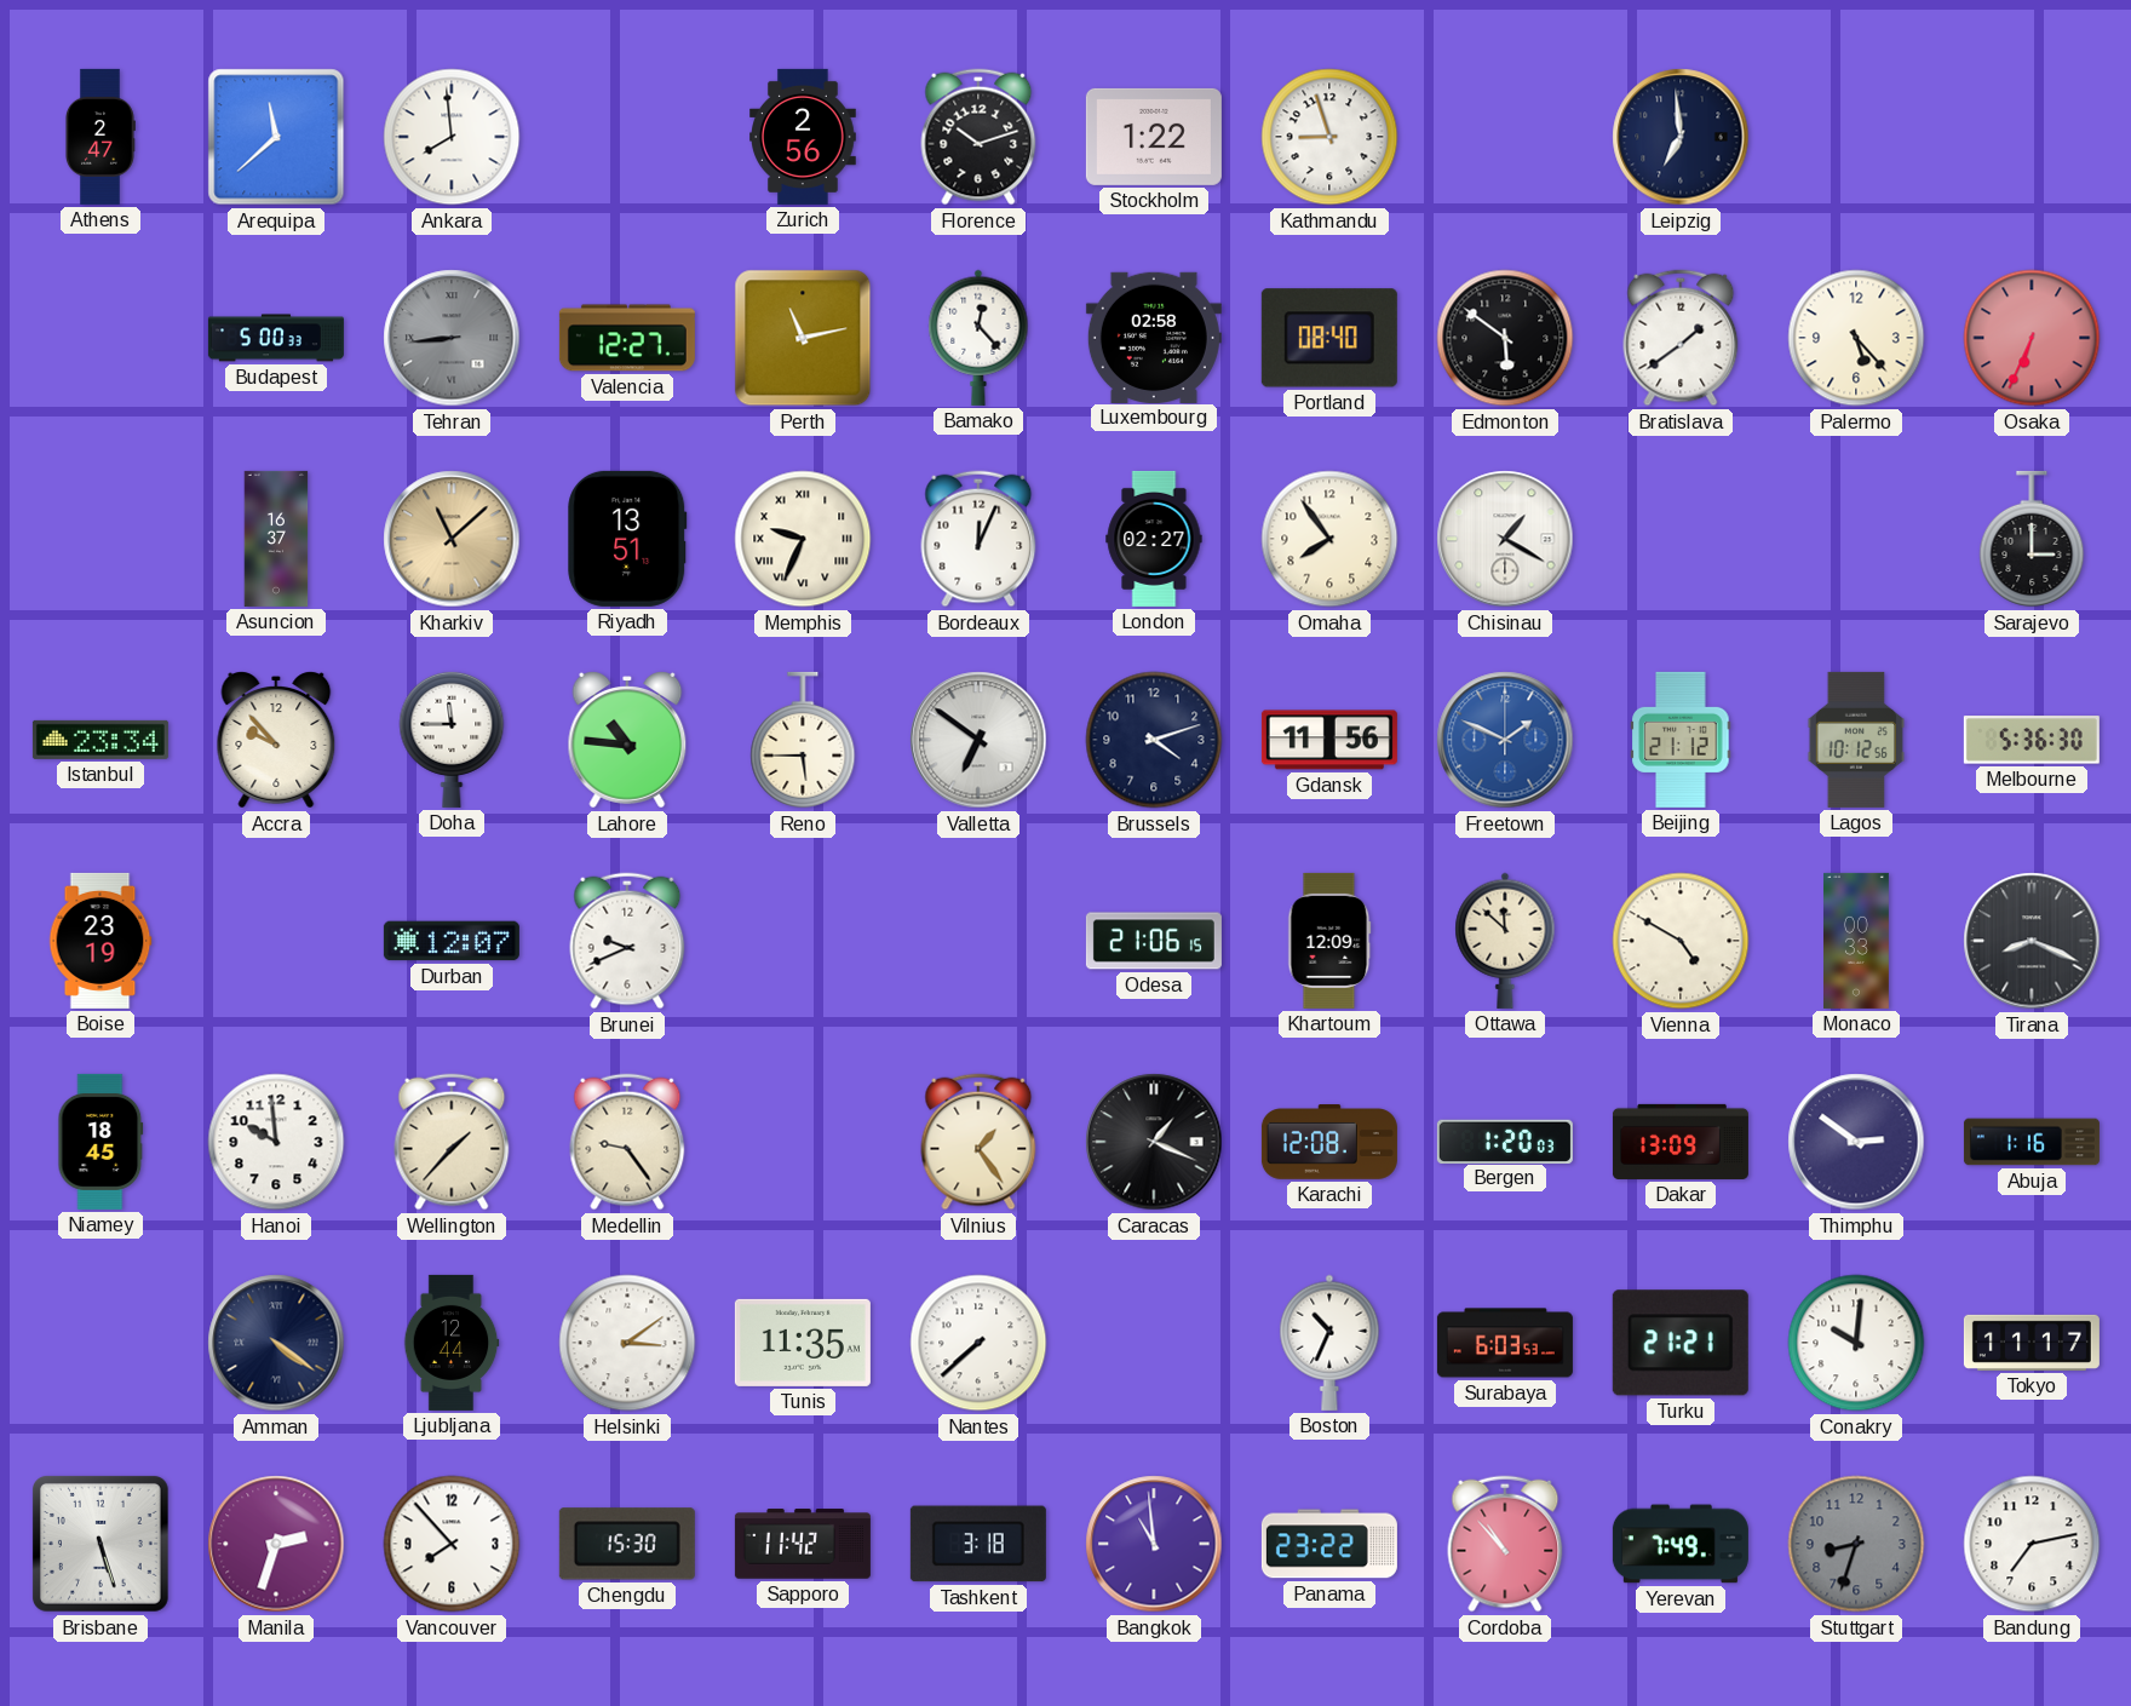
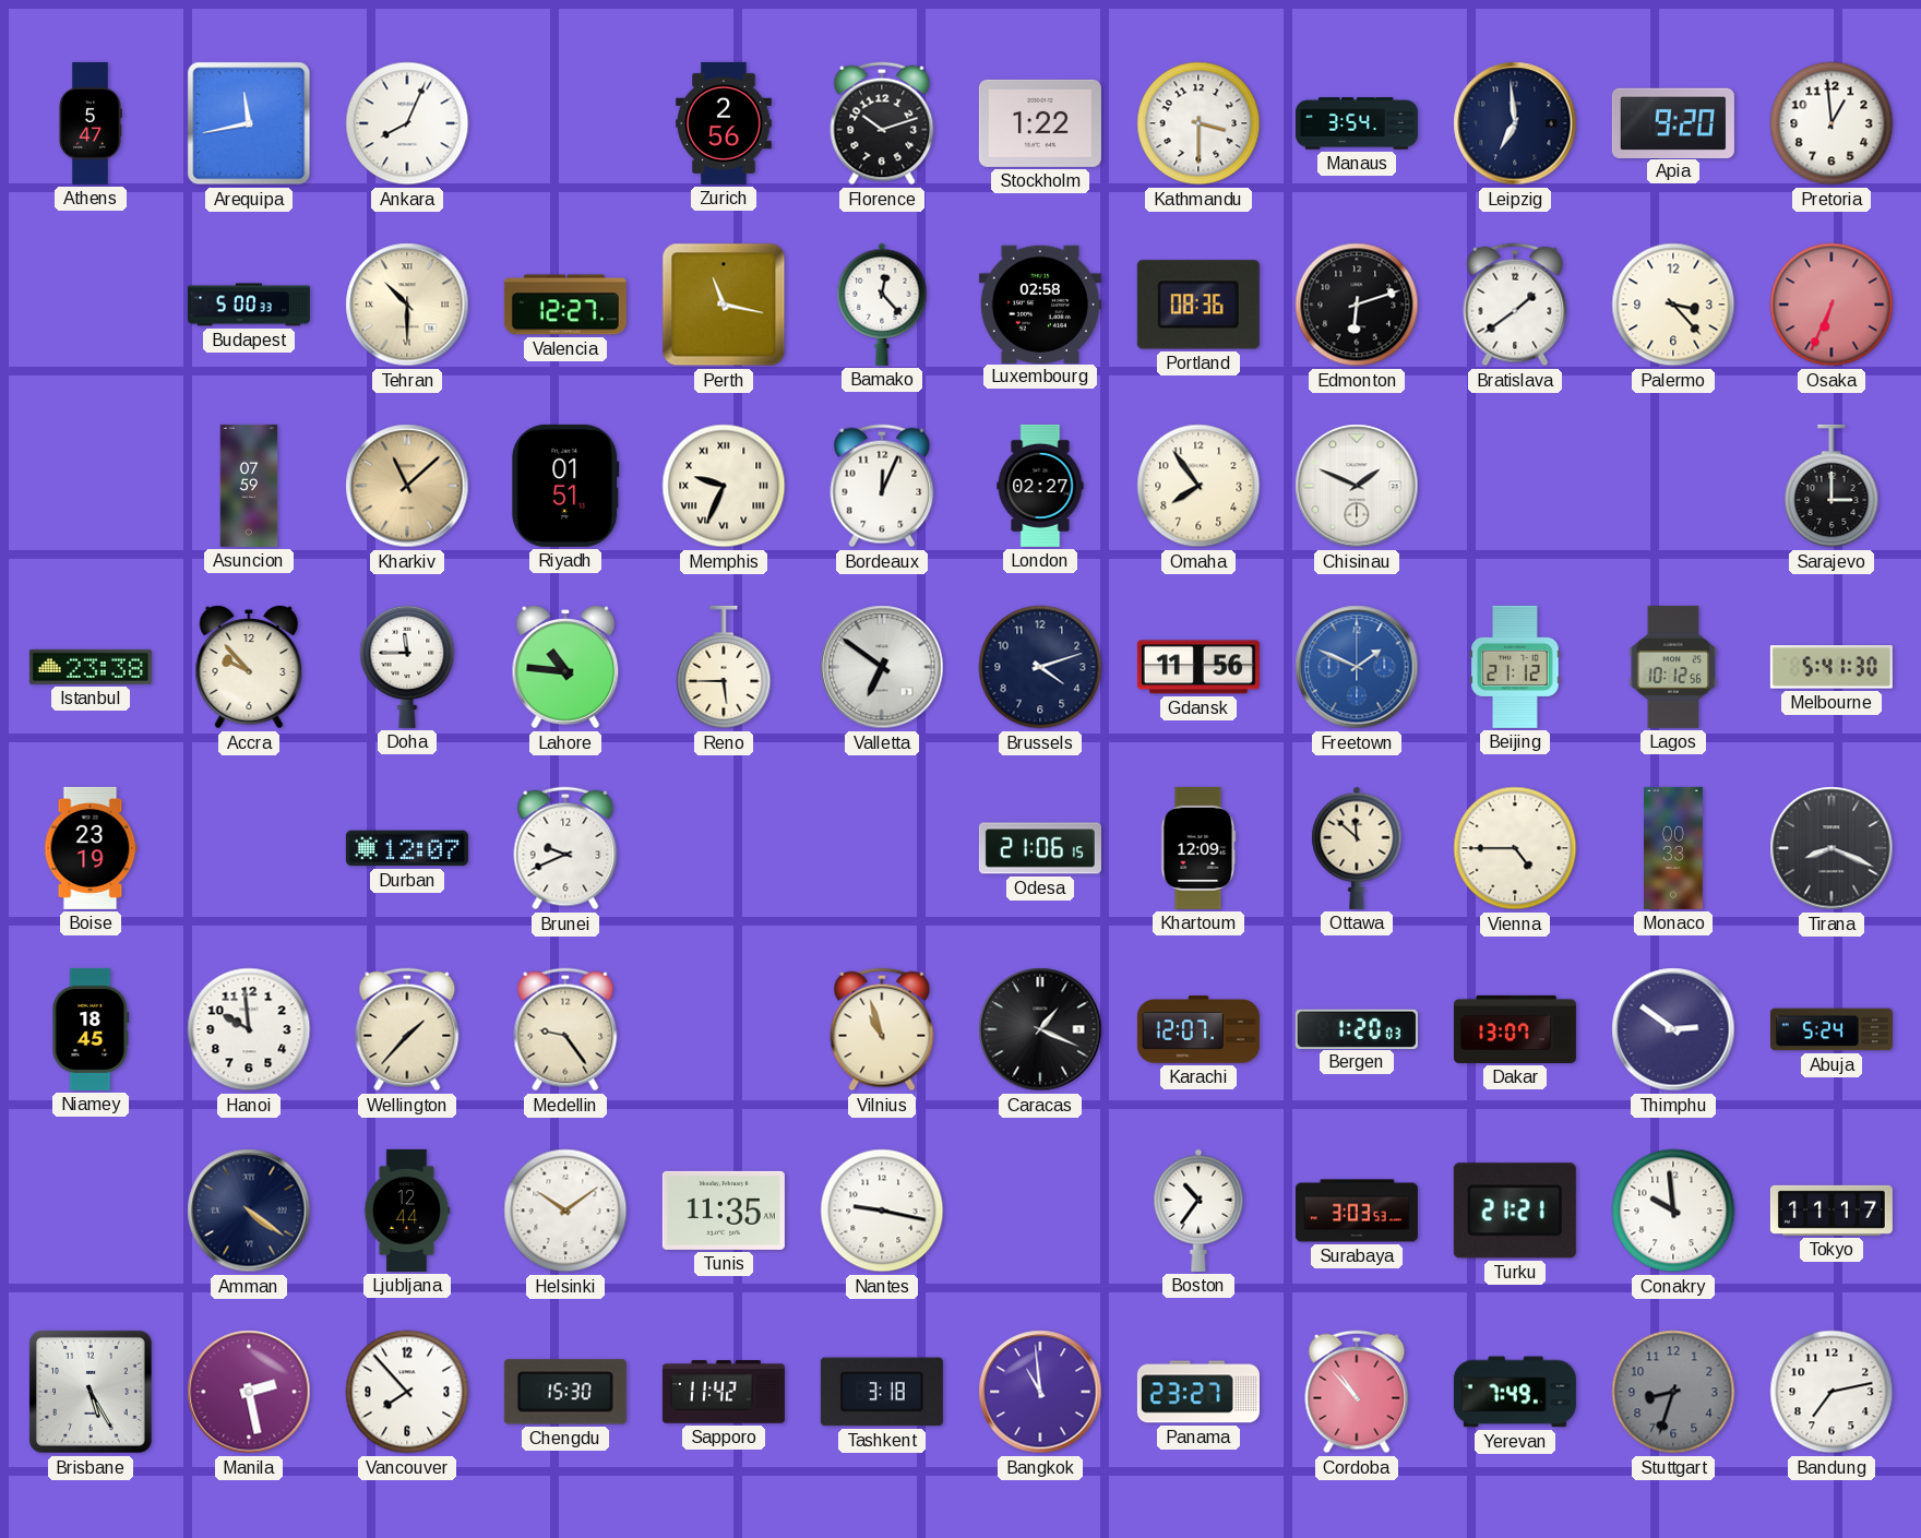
Athens: 2:47 -> 5:47
Arequipa: 11:38 -> 11:43
Ankara: 7:59 -> 8:04
Kathmandu: 8:57 -> 3:30
Manaus: none -> 3:54
Apia: none -> 9:20
Pretoria: none -> 12:59
Tehran: 8:44 -> 10:30
Tehran dial: grey -> cream
Perth: 11:13 -> 11:17
Portland: 08:40 -> 08:36
Edmonton: 5:51 -> 6:12
Palermo: 5:23 -> 3:23
Asuncion: 16:37 -> 07:59
Riyadh: 13:51 -> 01:51
Chisinau: 1:20 -> 1:49
Istanbul: 23:34 -> 23:38
Melbourne: 5:36 -> 5:41
Vienna: 4:50 -> 4:45
Vilnius: 1:24 -> 10:57
Karachi: 12:08 -> 12:07
Dakar: 13:09 -> 13:07
Abuja: 1:16 -> 5:24
Helsinki: 3:09 -> 10:09
Nantes: 7:38 -> 9:17
Boston: 10:34 -> 10:36
Surabaya: 6:03 -> 3:03
Conakry: 10:01 -> 9:59
Brisbane: 5:27 -> 5:25
Manila: 2:33 -> 2:28
Panama: 23:22 -> 23:27
